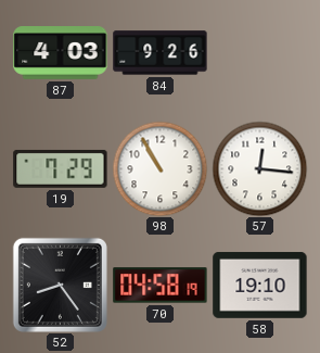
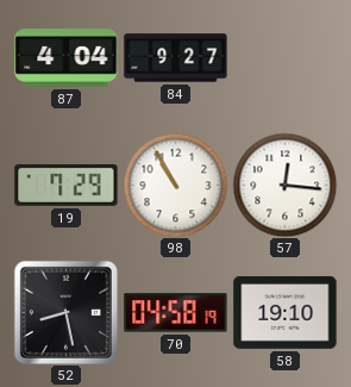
87: 4:03 -> 4:04
84: 9:26 -> 9:27
52: 8:24 -> 8:28
